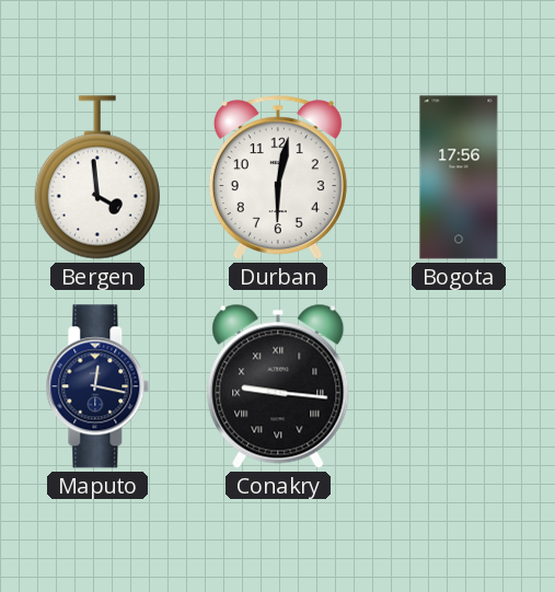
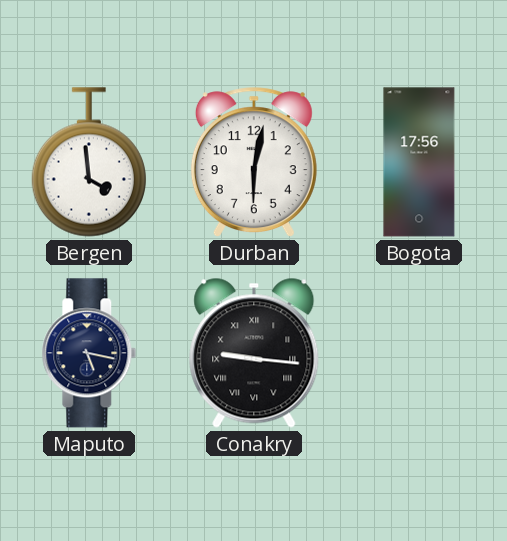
Maputo: 12:17 -> 5:17
